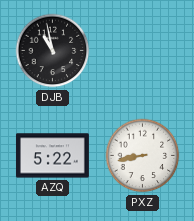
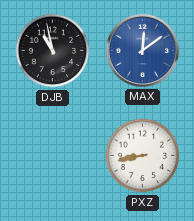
MAX: none -> 12:09
AZQ: 5:22 -> none
